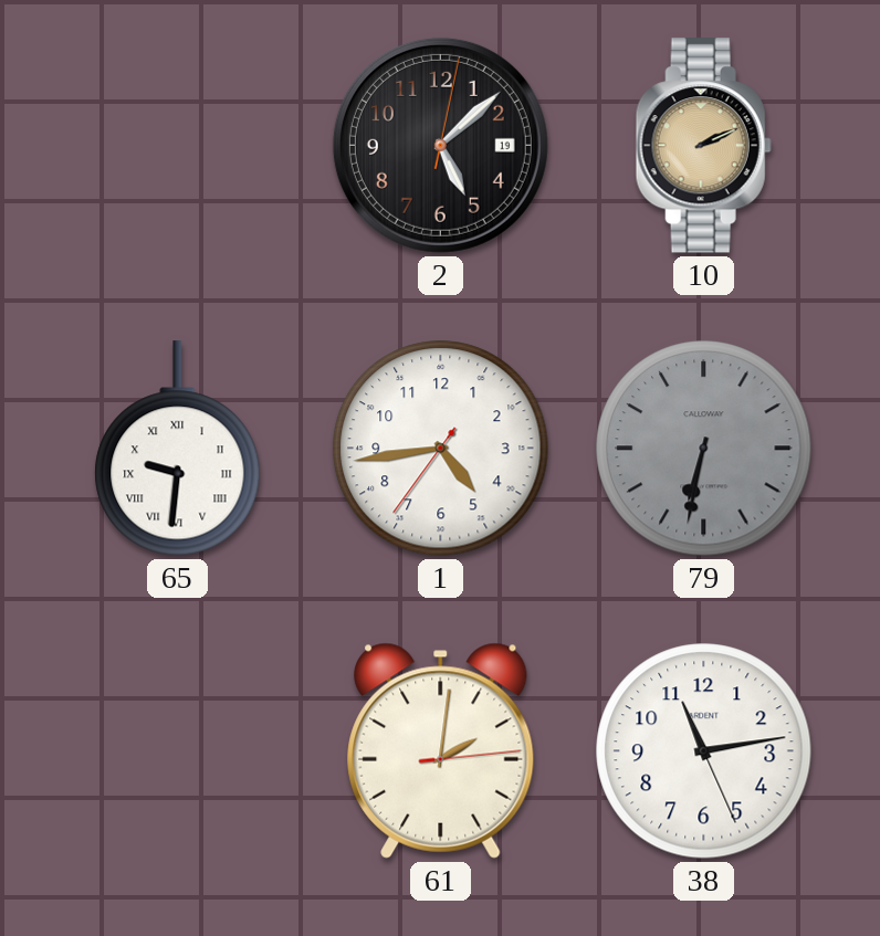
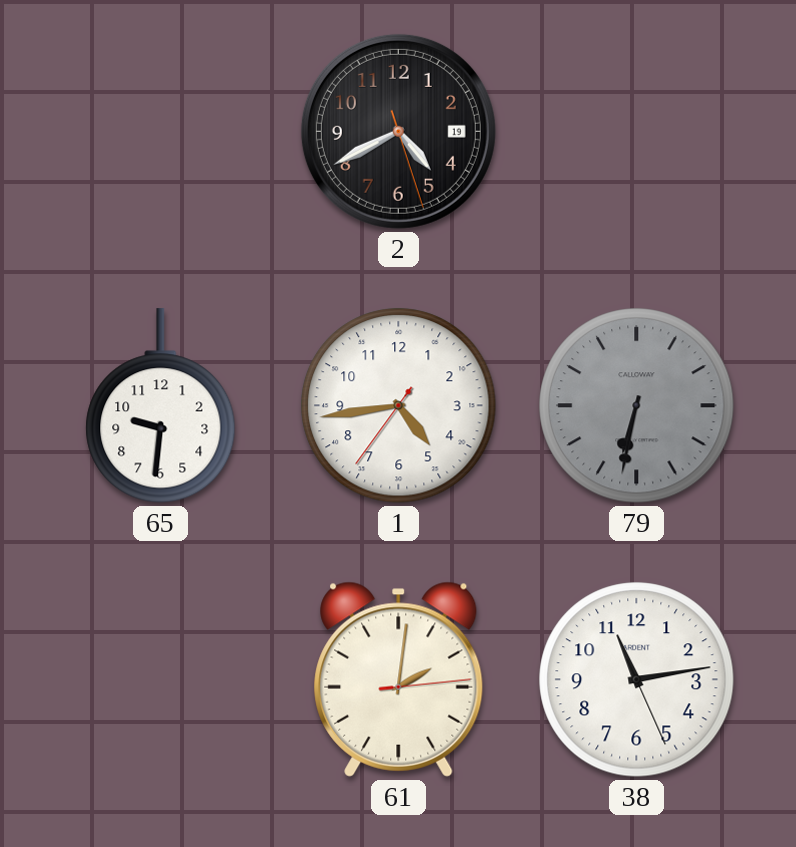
2: 5:08 -> 4:40
10: 2:11 -> none
65 numerals: Roman -> Arabic
